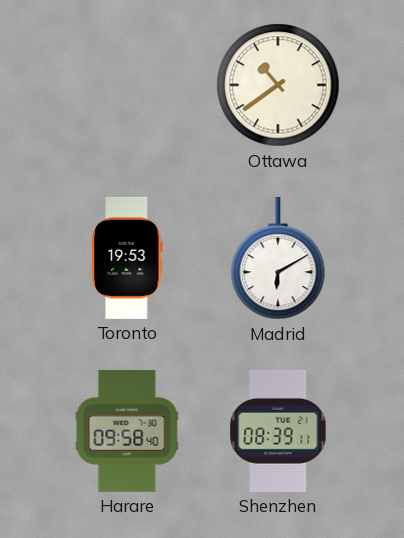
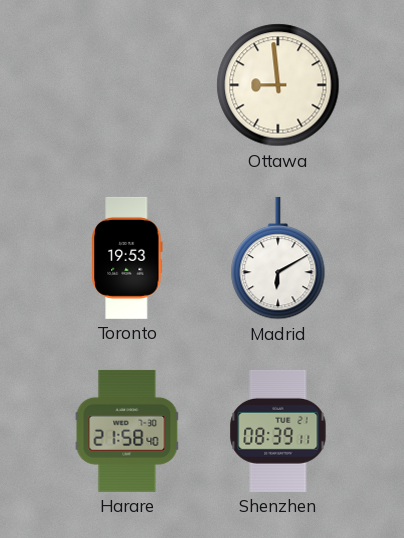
Ottawa: 10:39 -> 8:59
Harare: 09:58 -> 21:58
